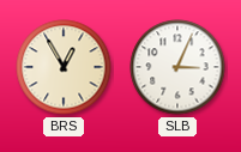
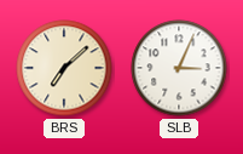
BRS: 12:55 -> 7:08
